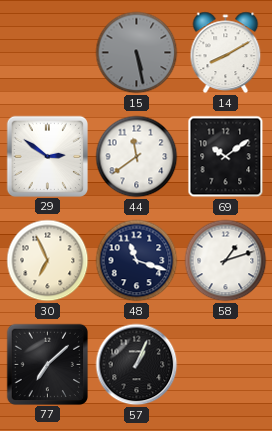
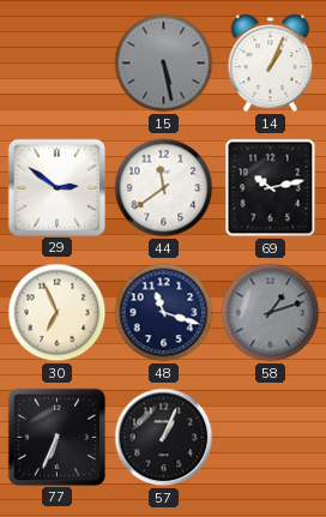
14: 8:10 -> 1:04
69: 10:09 -> 10:13
58 dial: white -> grey
77: 7:08 -> 6:34
